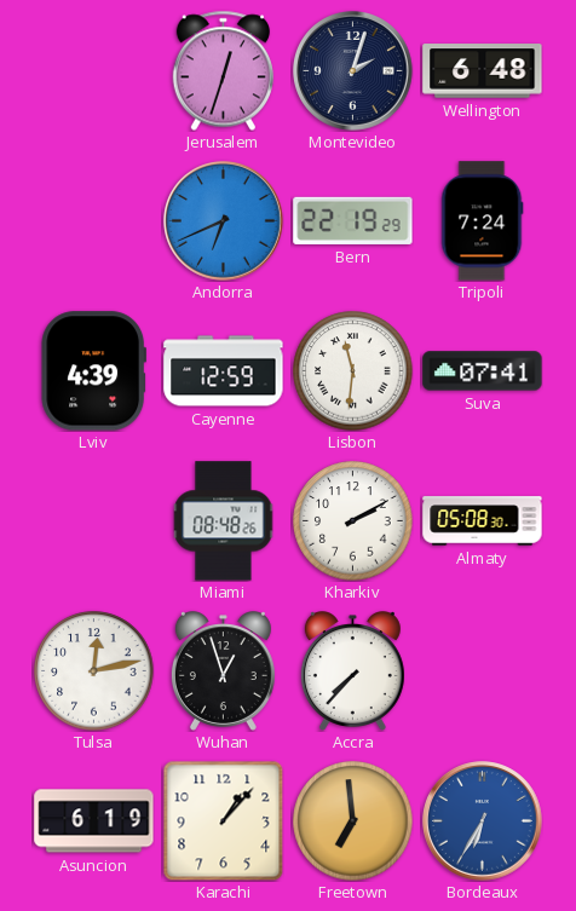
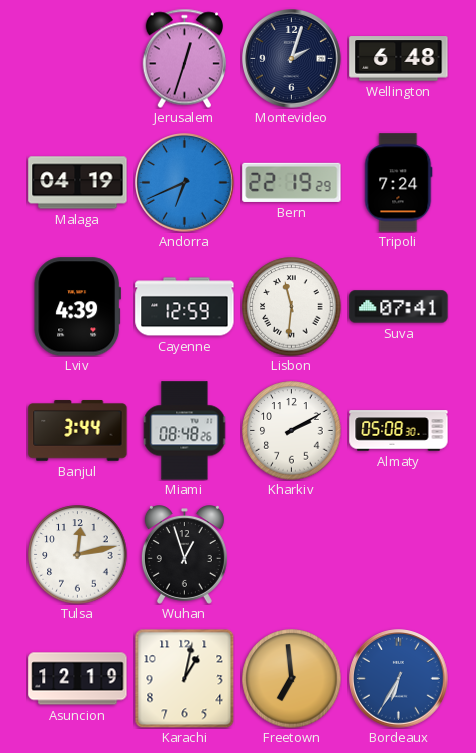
Malaga: none -> 04:19
Banjul: none -> 3:44
Accra: 7:37 -> none
Asuncion: 6:19 -> 12:19
Karachi: 1:07 -> 1:02
